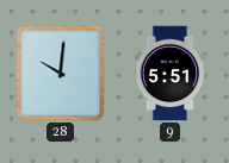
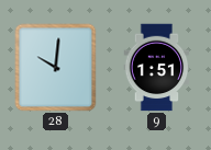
9: 5:51 -> 1:51
